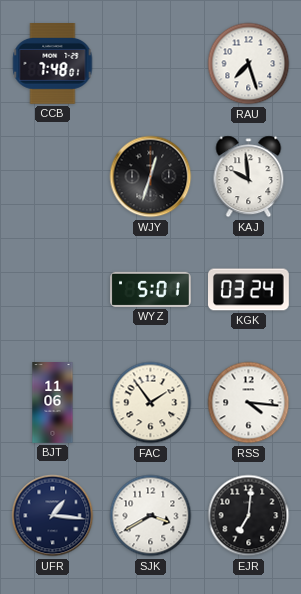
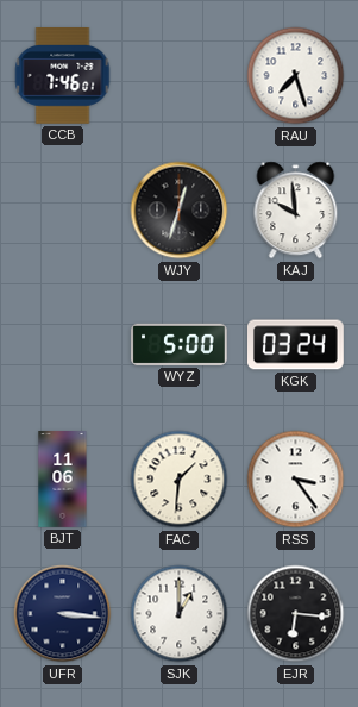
CCB: 7:48 -> 7:46
WYZ: 5:01 -> 5:00
FAC: 1:54 -> 1:31
RSS: 4:16 -> 3:24
UFR: 1:16 -> 3:16
SJK: 3:40 -> 1:00
EJR: 7:01 -> 6:16
